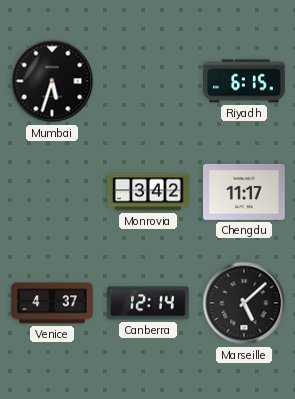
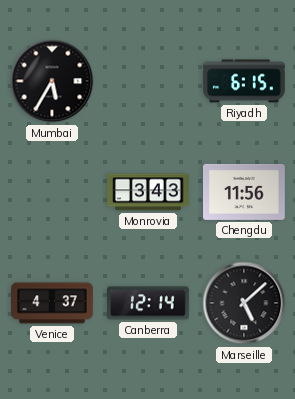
Mumbai: 5:33 -> 5:35
Monrovia: 3:42 -> 3:43
Chengdu: 11:17 -> 11:56
